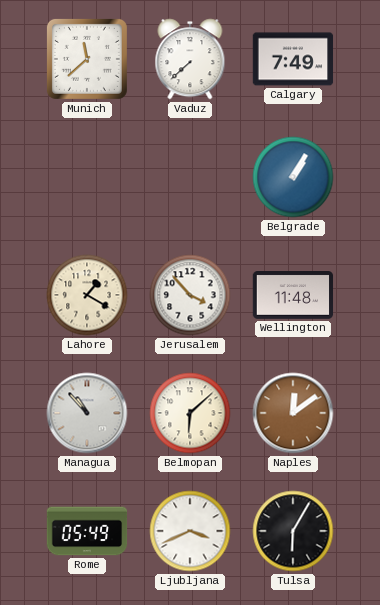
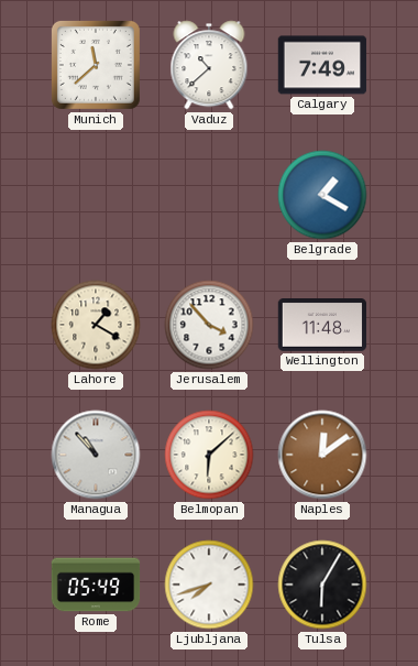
Vaduz: 7:38 -> 10:38
Belgrade: 1:05 -> 1:20
Ljubljana: 3:41 -> 7:42
